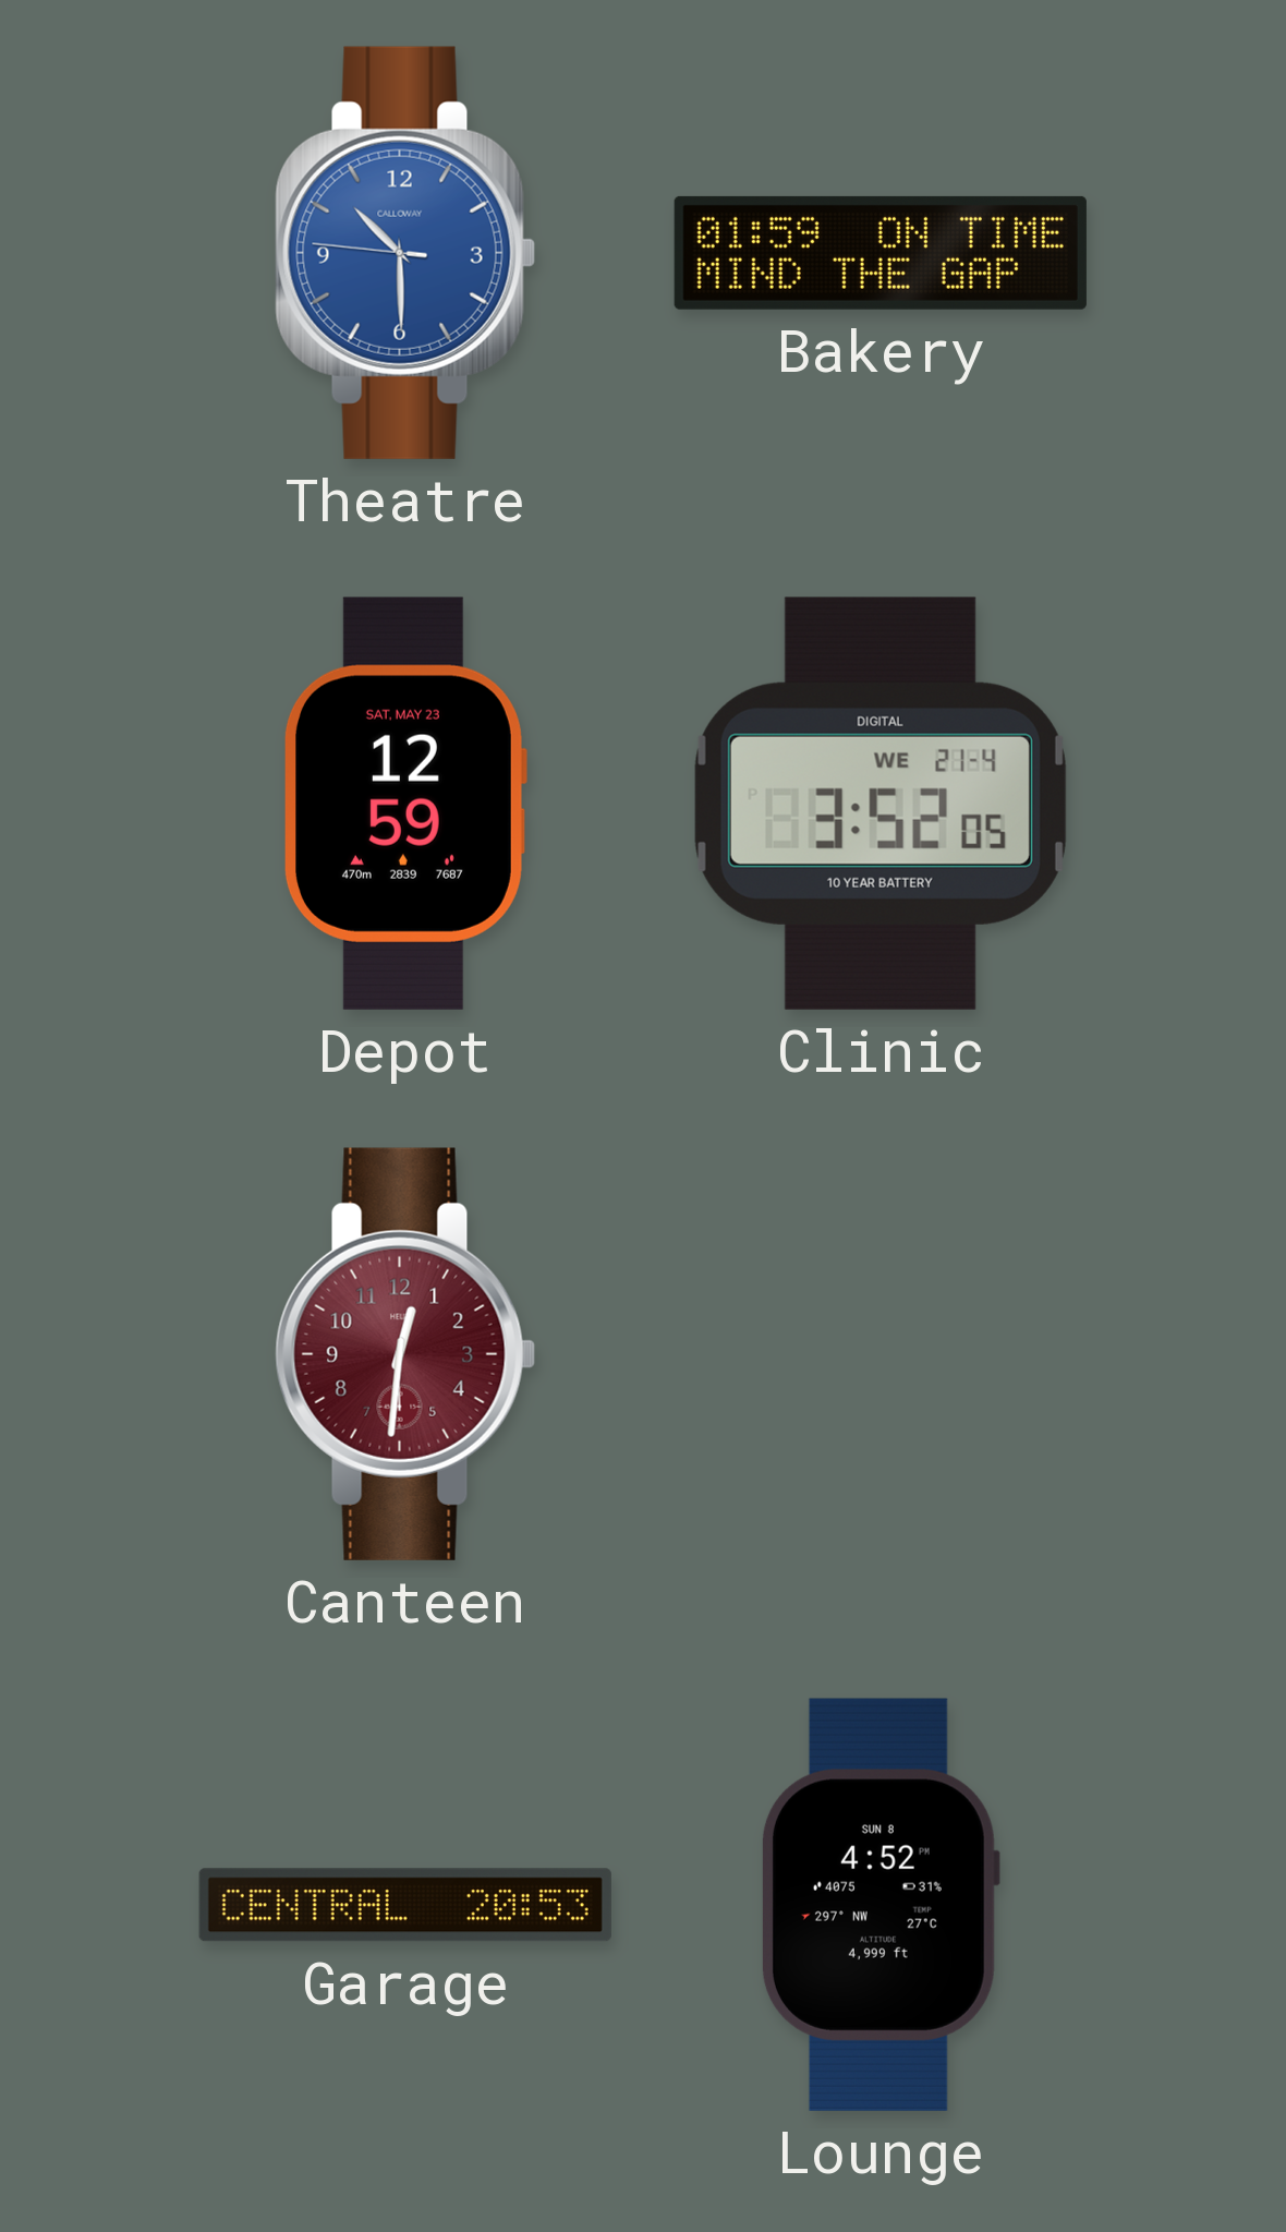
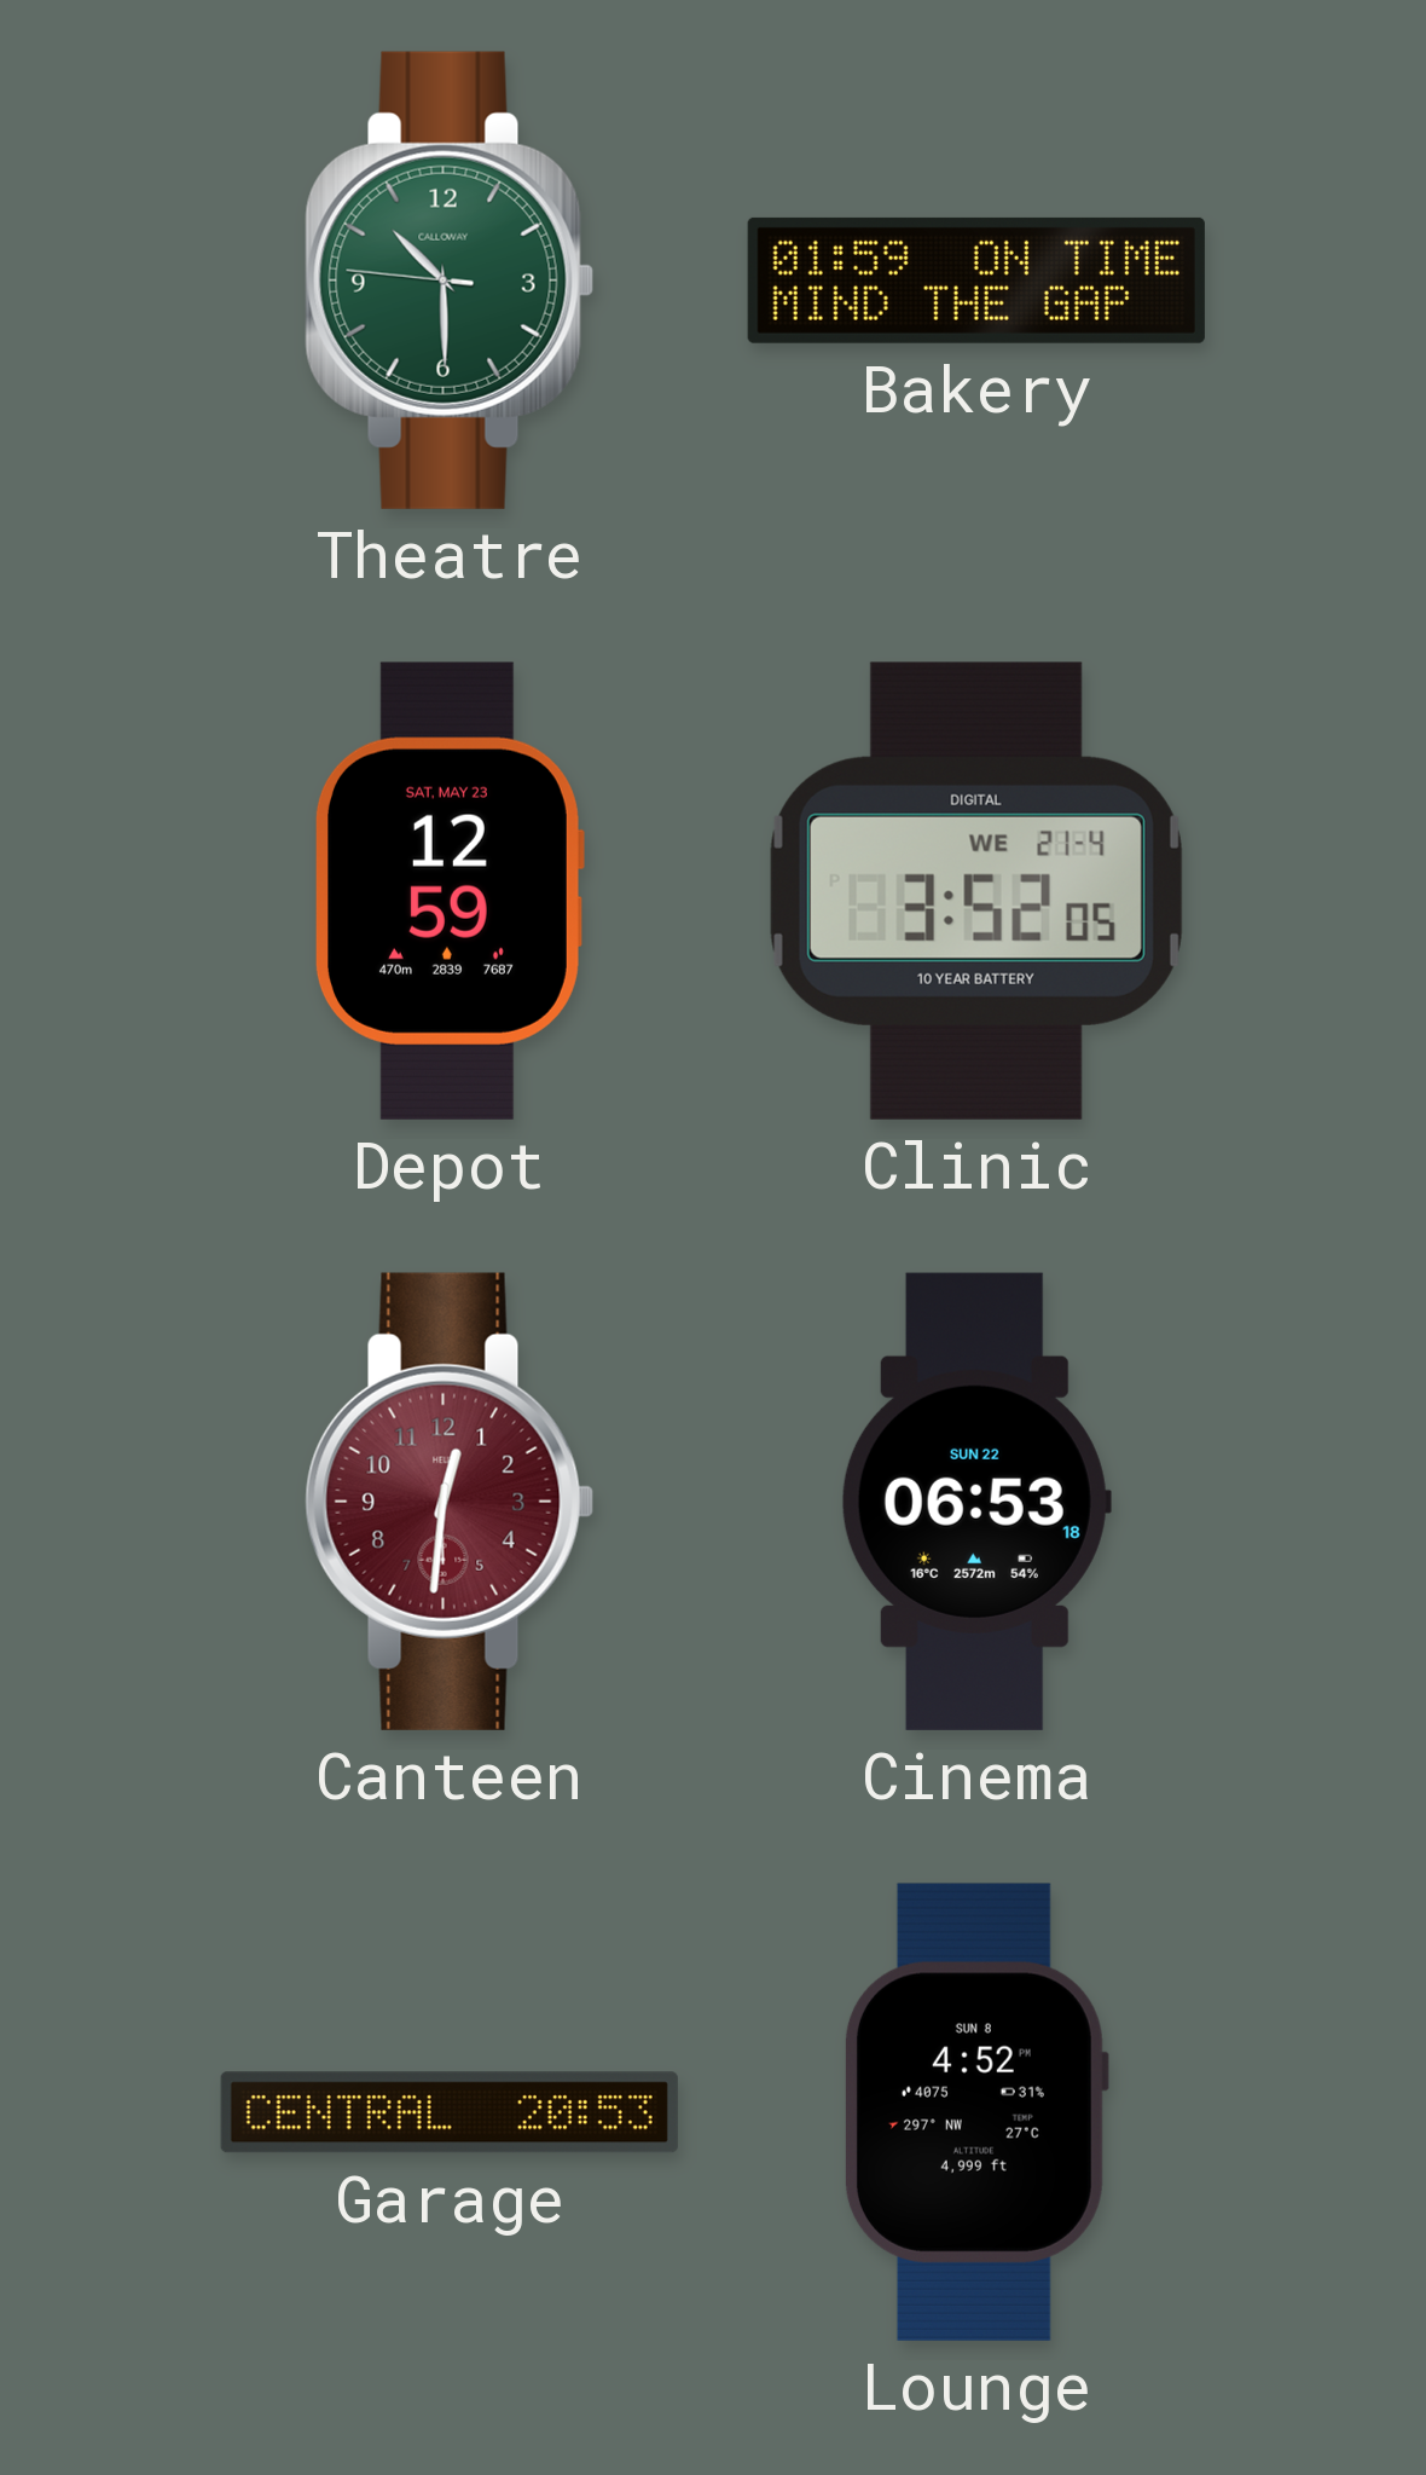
Theatre dial: blue -> green
Cinema: none -> 06:53
